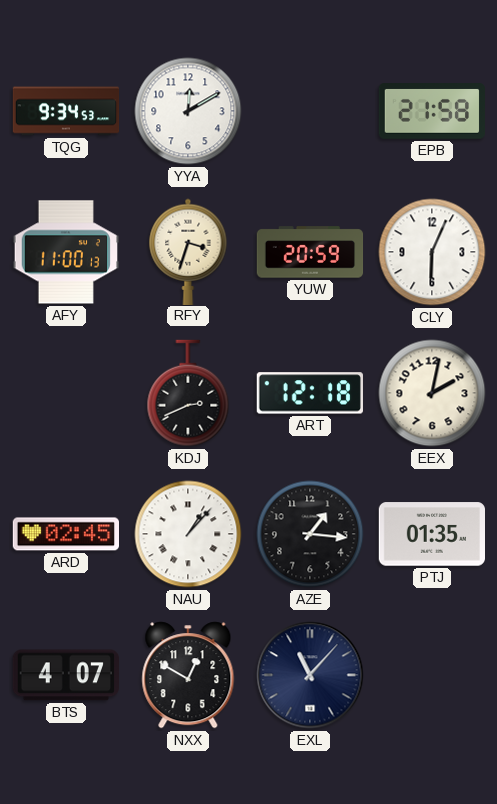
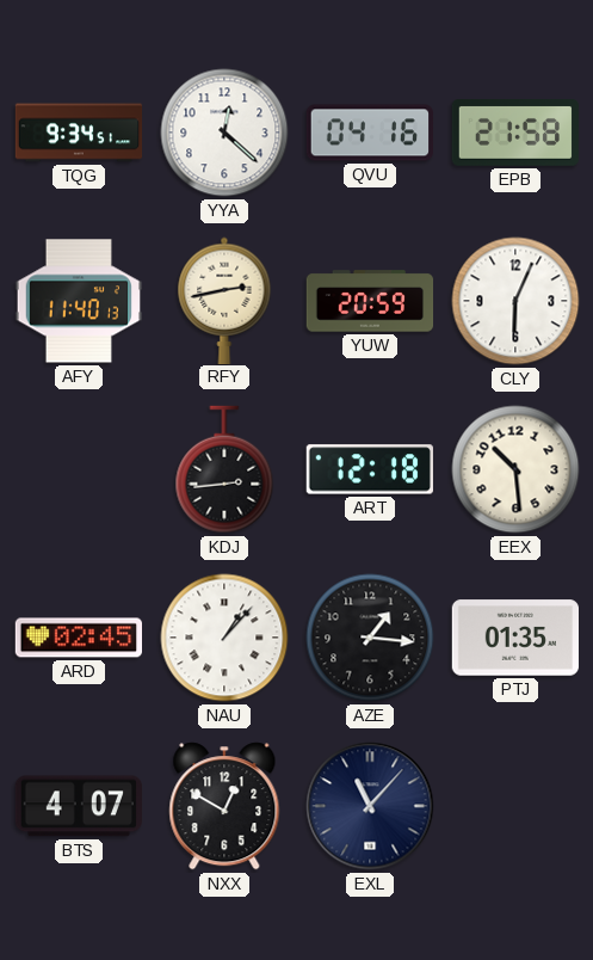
TQG: 9:34:53 -> 9:34:51
YYA: 12:10 -> 12:22
QVU: none -> 04:16
AFY: 11:00 -> 11:40
RFY: 3:33 -> 2:43
KDJ: 2:41 -> 2:44
EEX: 2:02 -> 10:29
